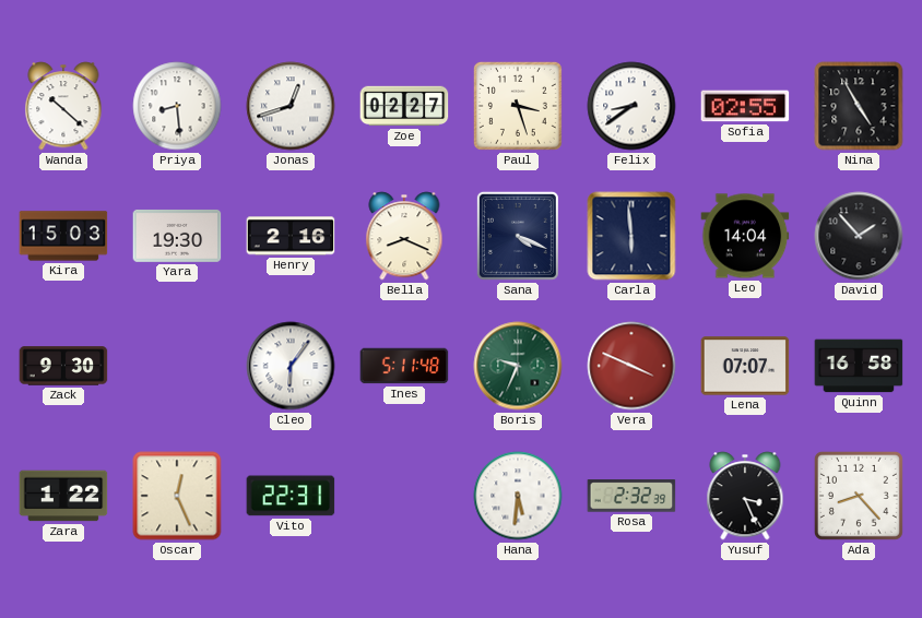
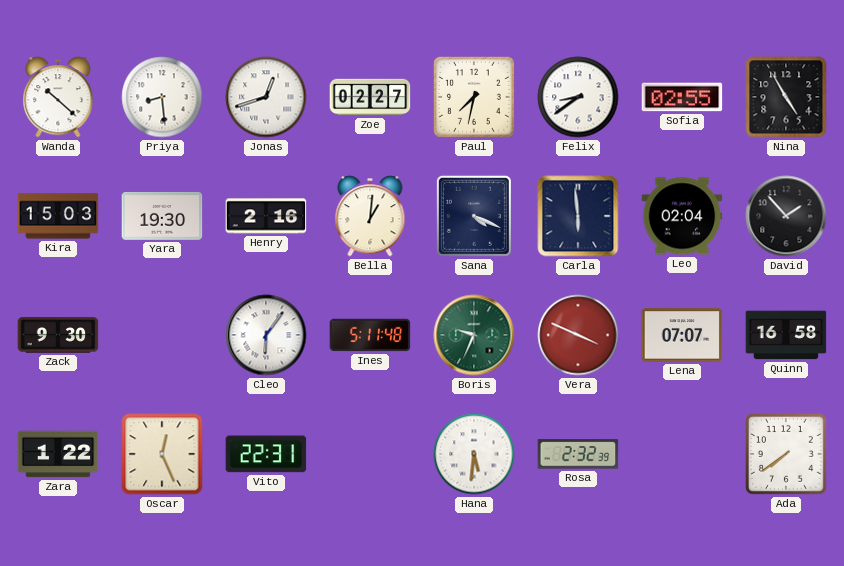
Paul: 3:27 -> 7:32
Bella: 8:19 -> 1:01
Leo: 14:04 -> 02:04
Yusuf: 3:26 -> none
Ada: 8:23 -> 7:39
